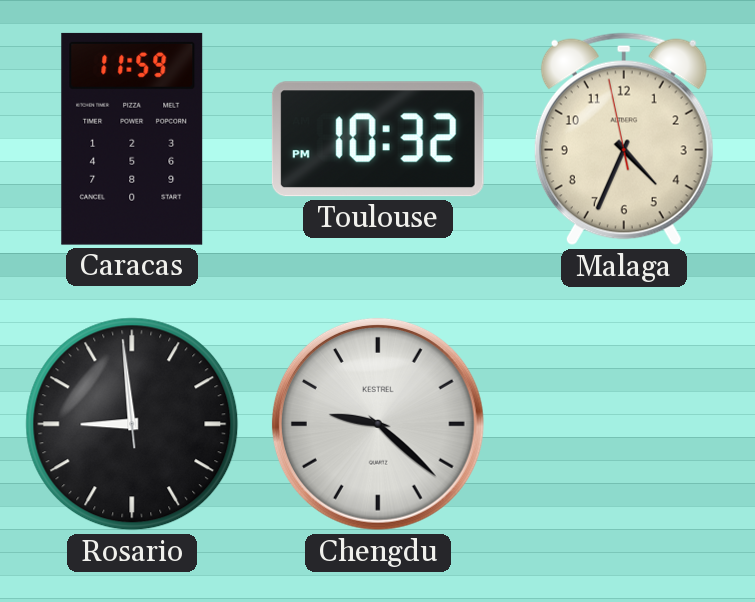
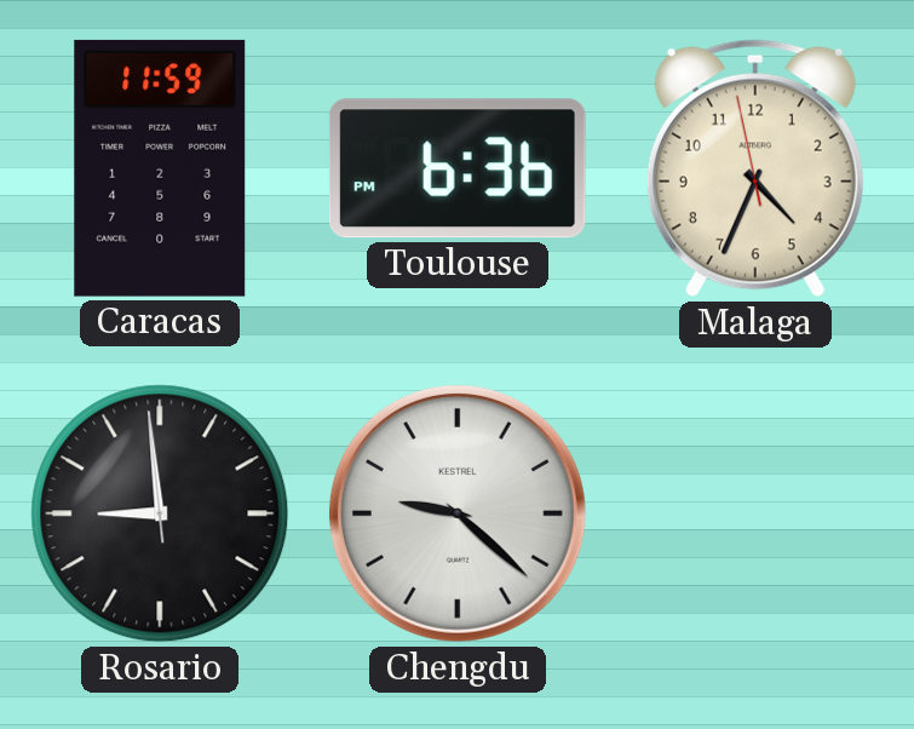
Toulouse: 10:32 -> 6:36
